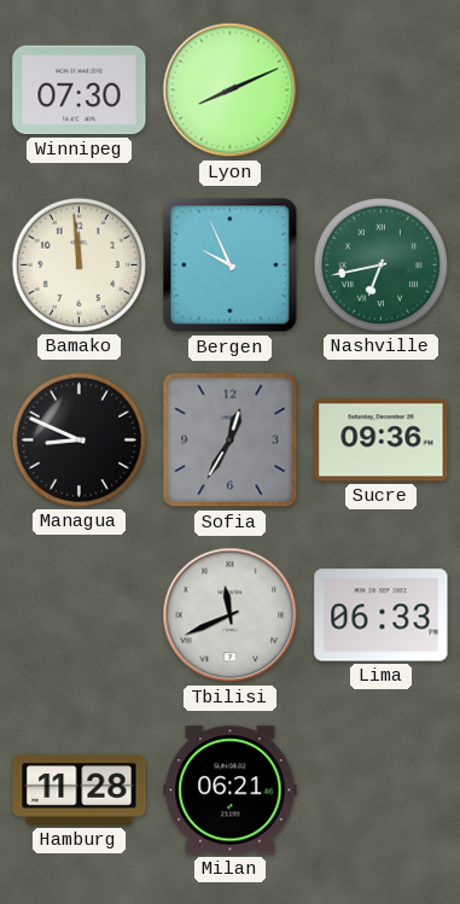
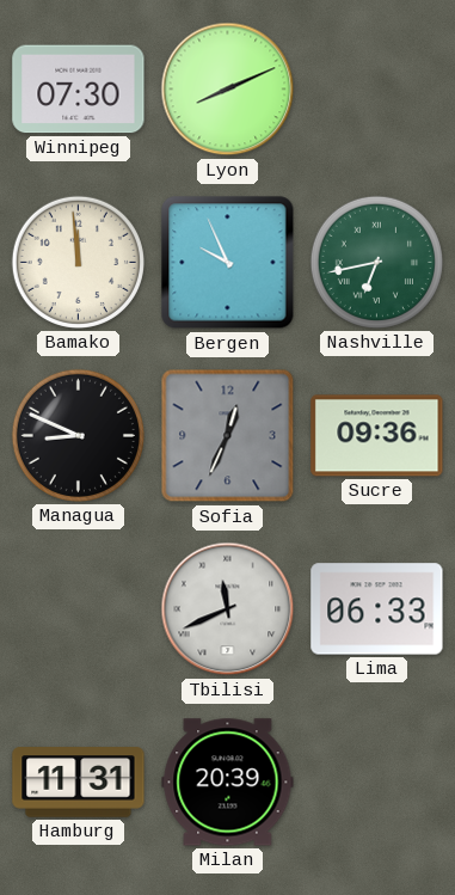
Sofia: 12:35 -> 12:34
Hamburg: 11:28 -> 11:31
Milan: 06:21 -> 20:39
